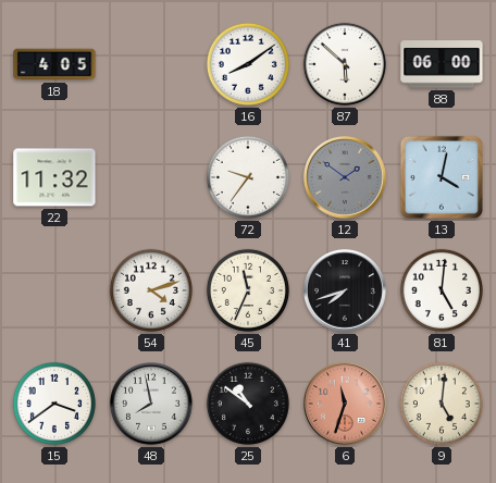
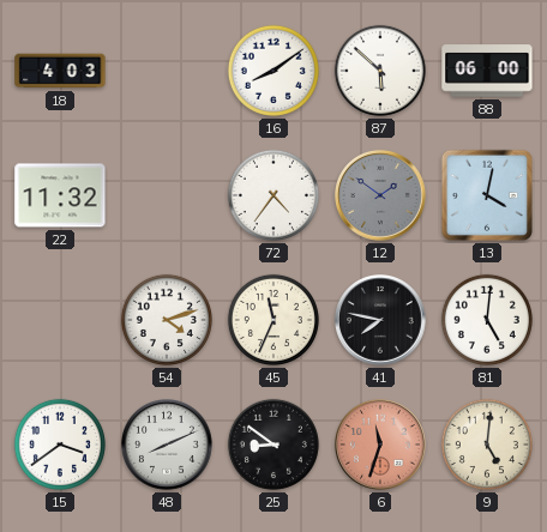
18: 4:05 -> 4:03
72: 9:36 -> 4:36
41: 7:42 -> 7:47
48: 7:58 -> 8:11
25: 10:51 -> 8:51
